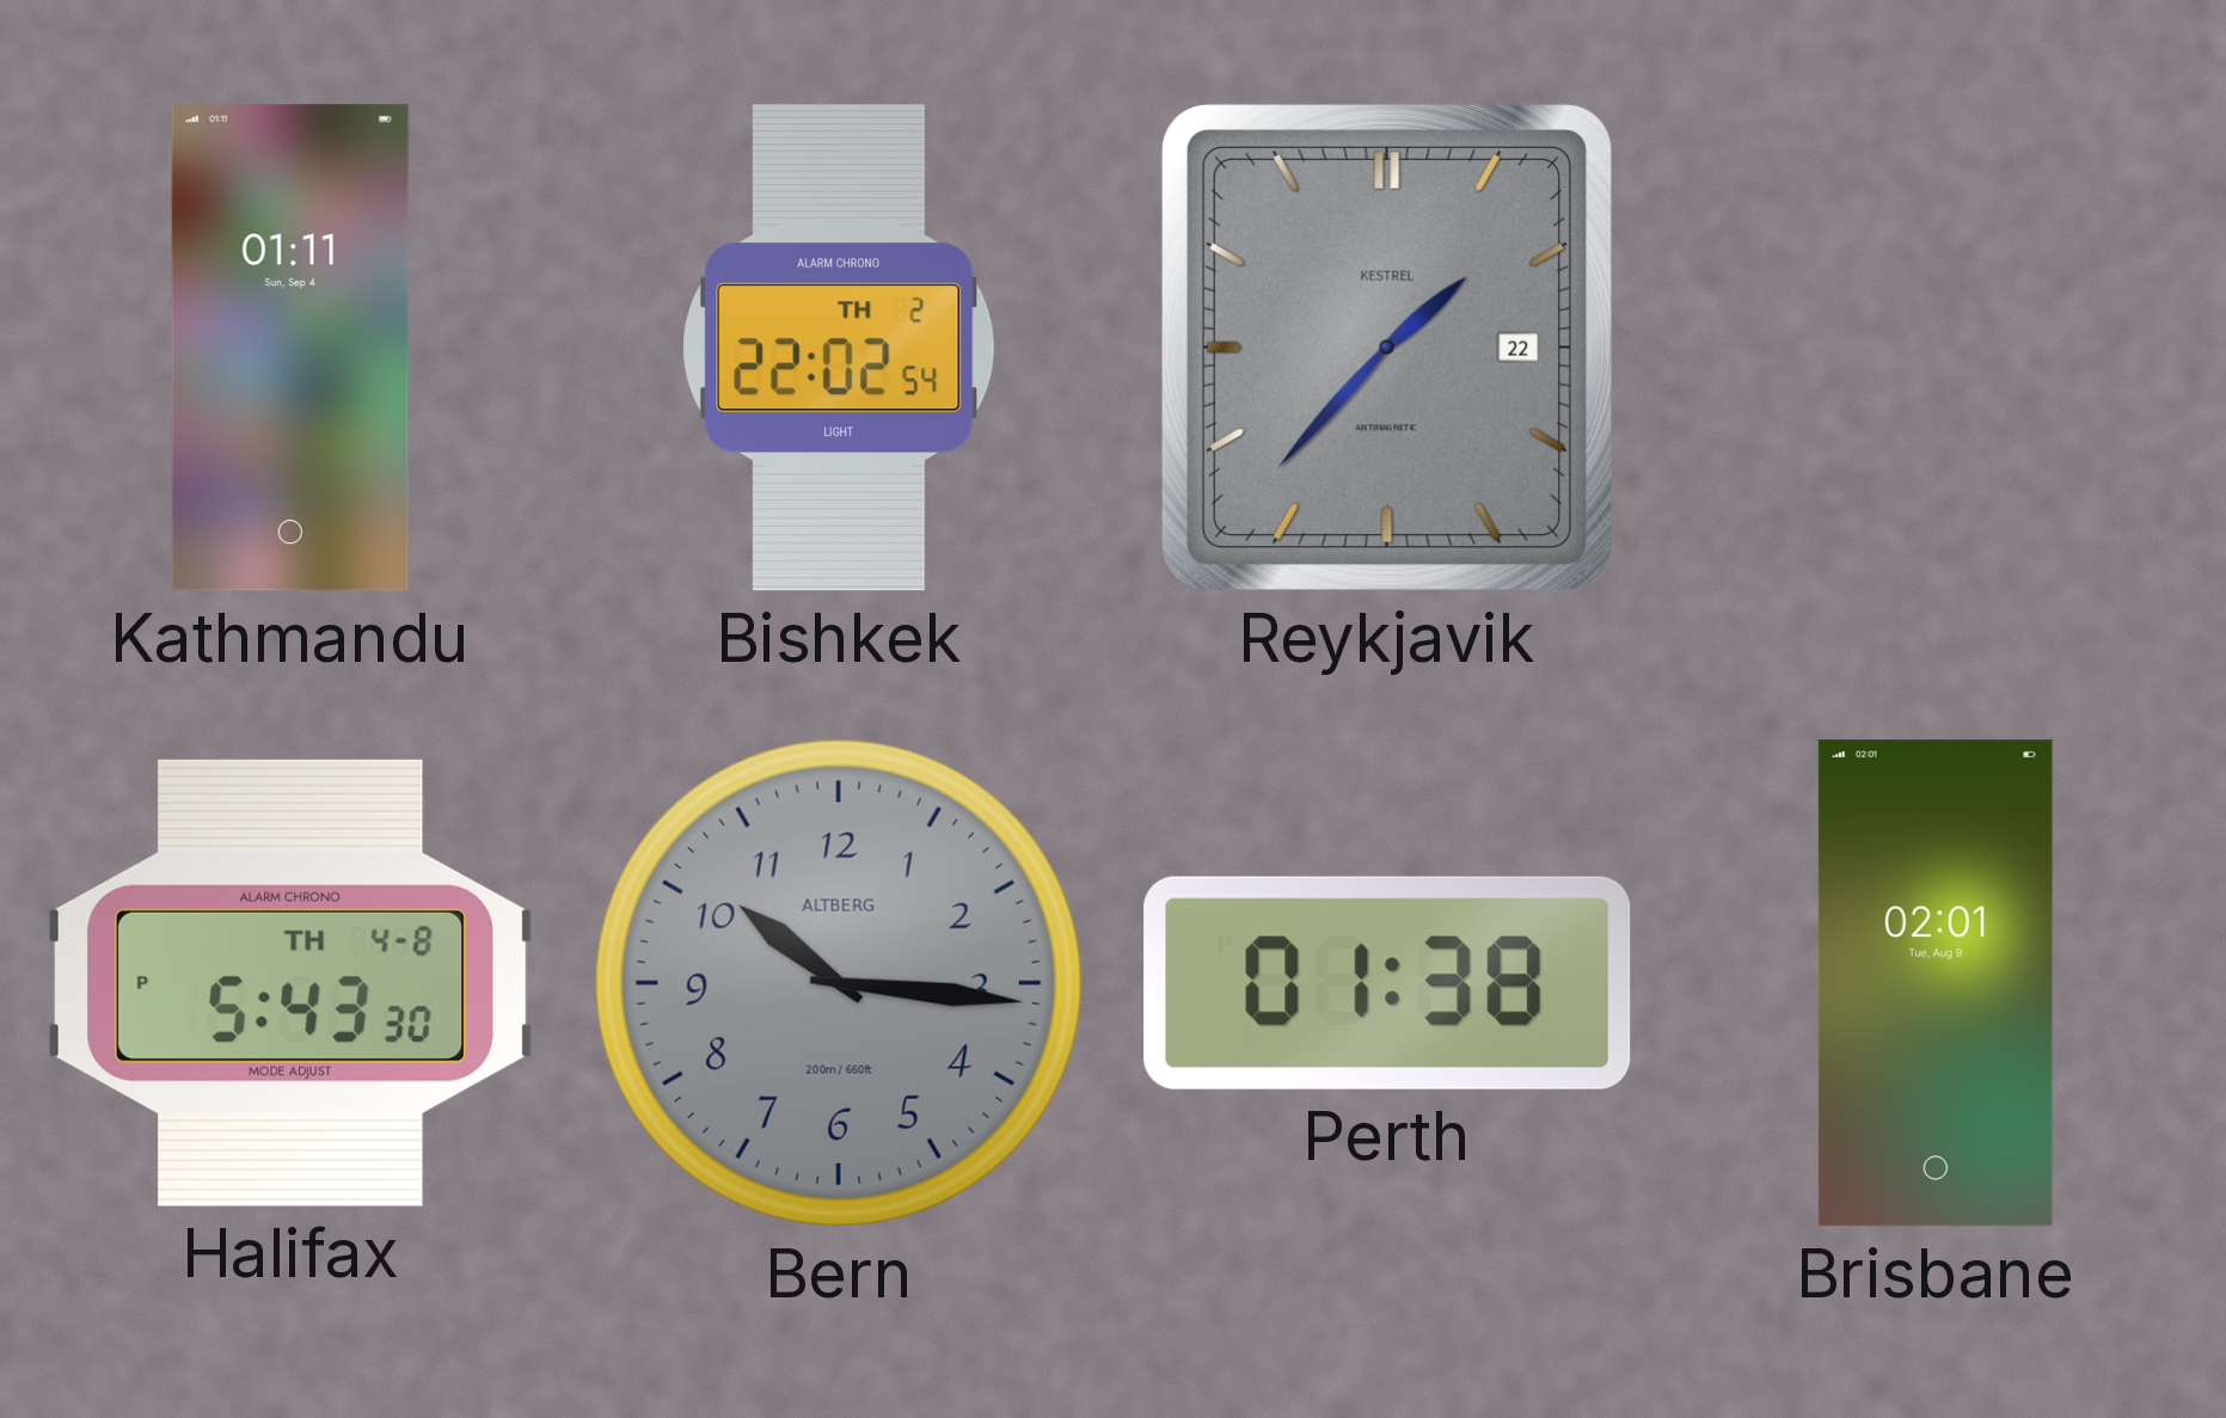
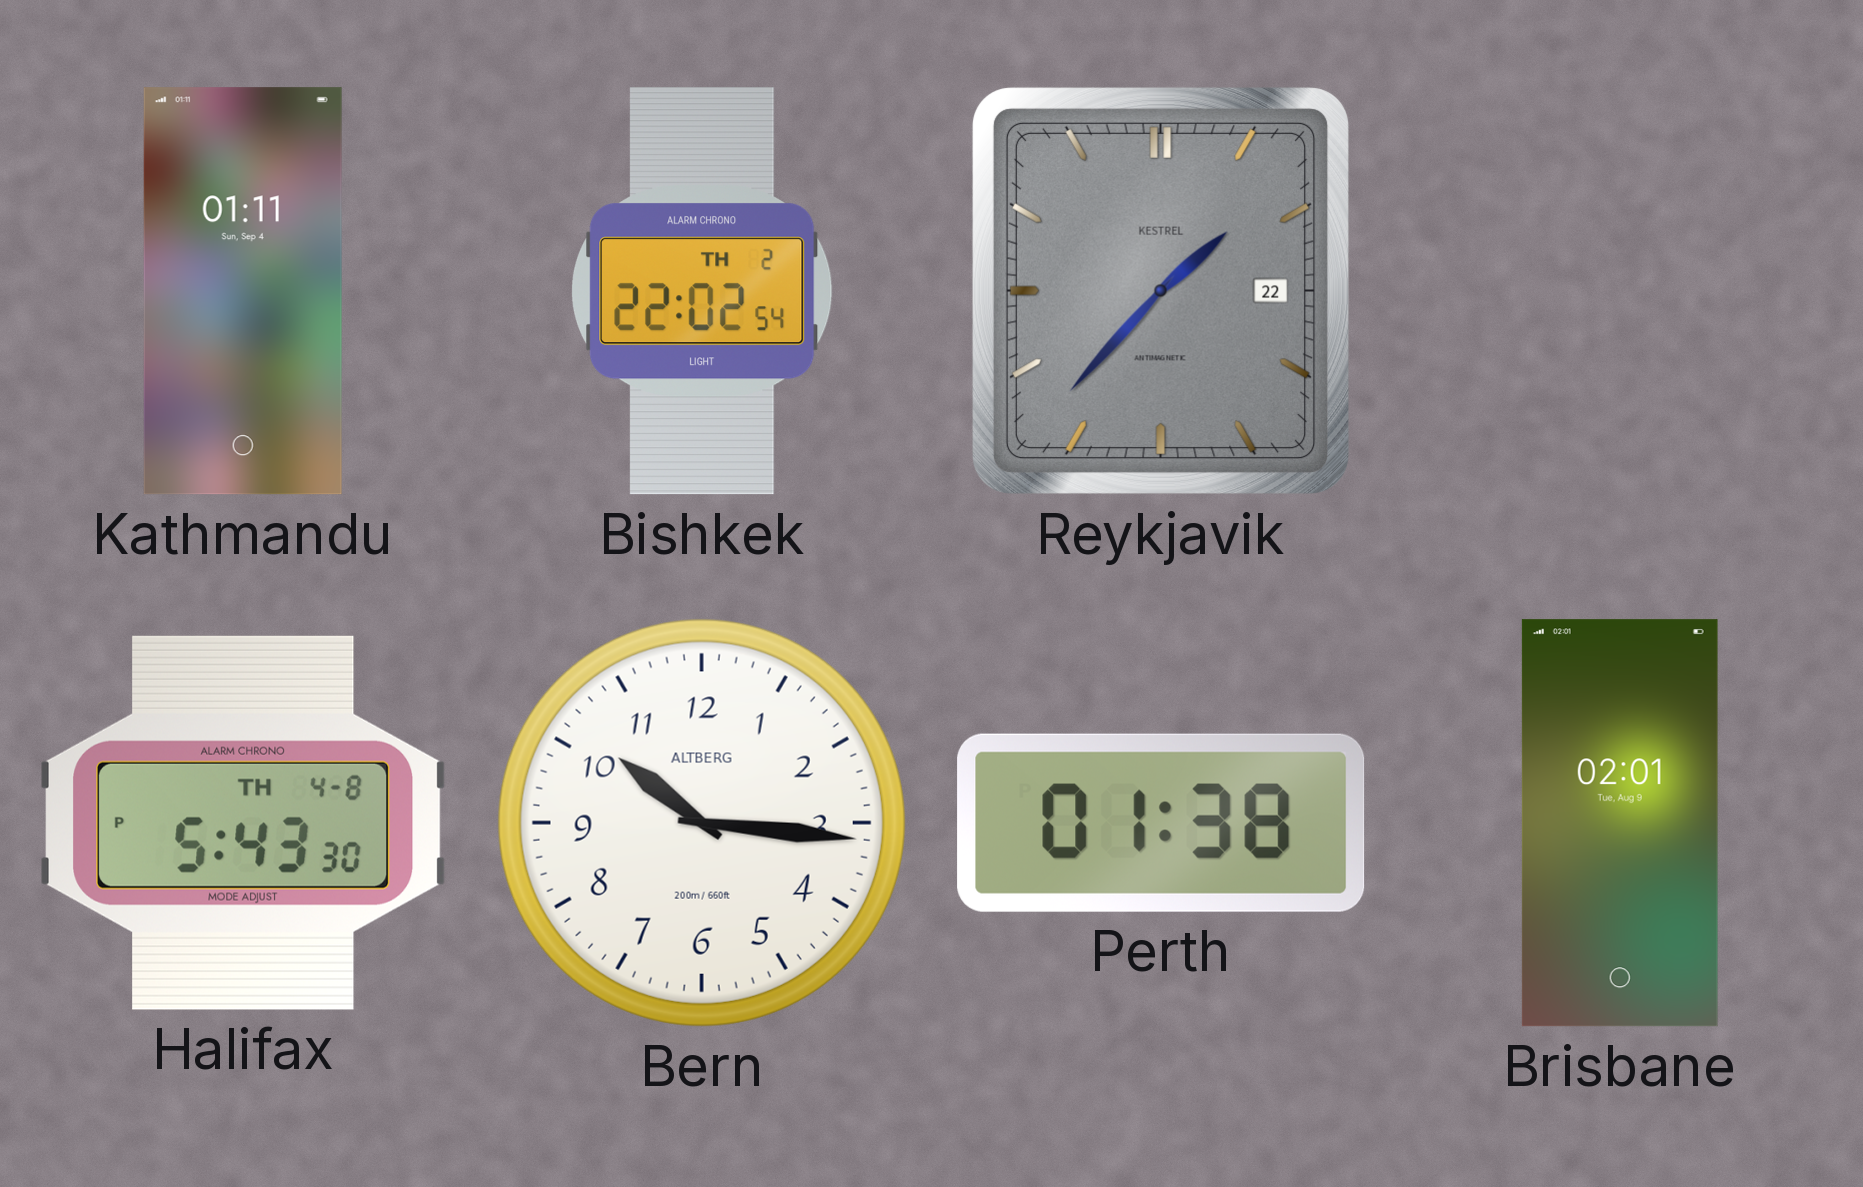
Bern dial: grey -> white
